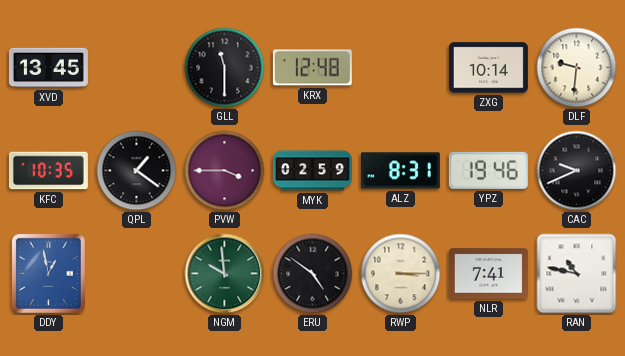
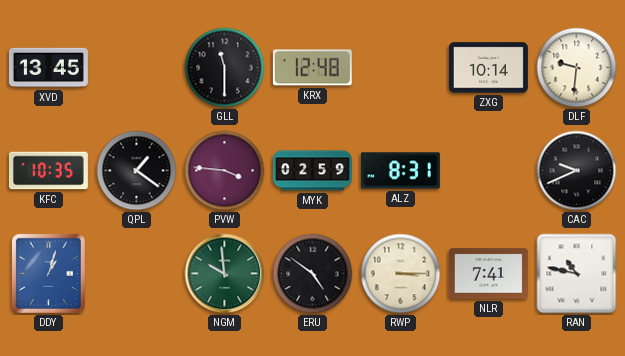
PVW: 3:45 -> 3:46
YPZ: 19:46 -> none
DDY: 12:58 -> 1:03
